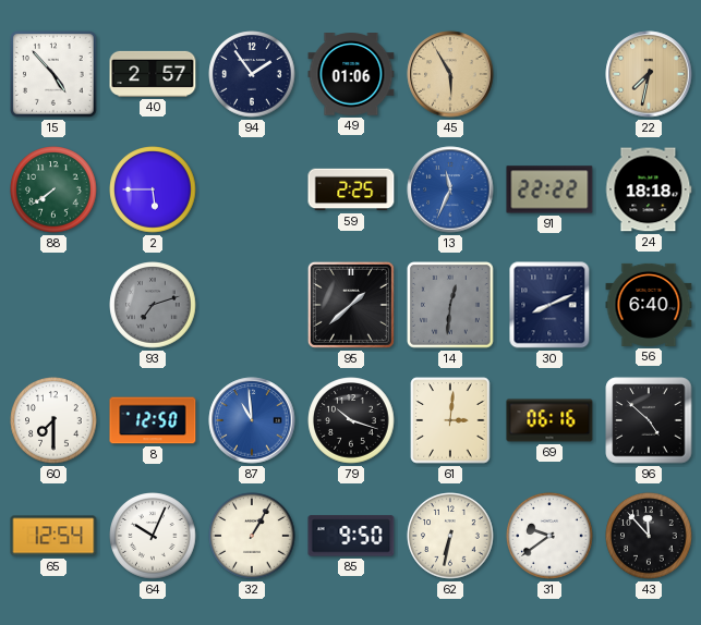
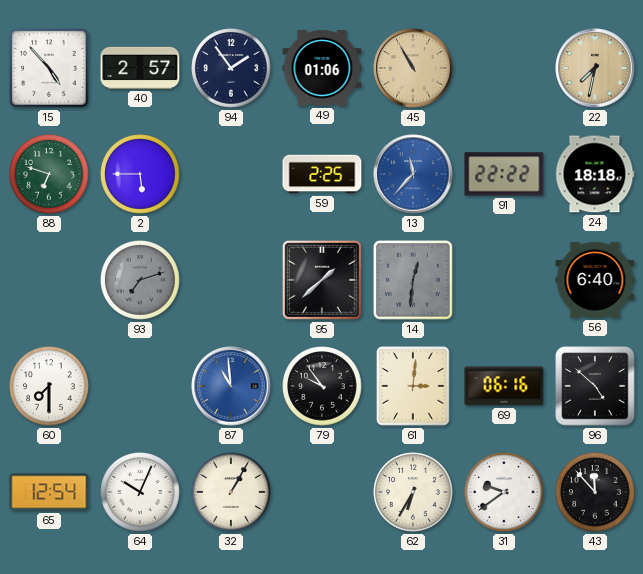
45: 5:55 -> 10:55
88: 7:39 -> 6:48
13: 11:34 -> 11:37
30: 8:11 -> none
8: 12:50 -> none
79: 10:18 -> 9:54
85: 9:50 -> none
62: 6:32 -> 6:35
